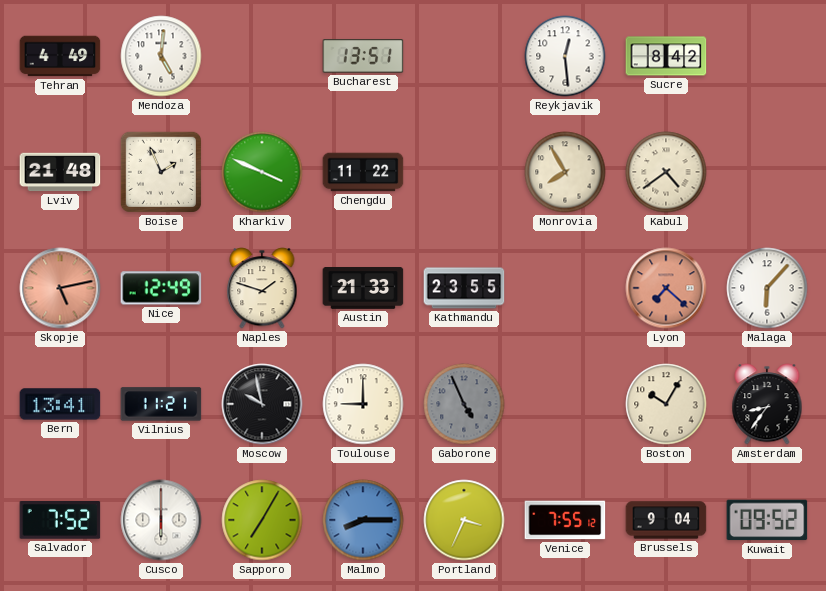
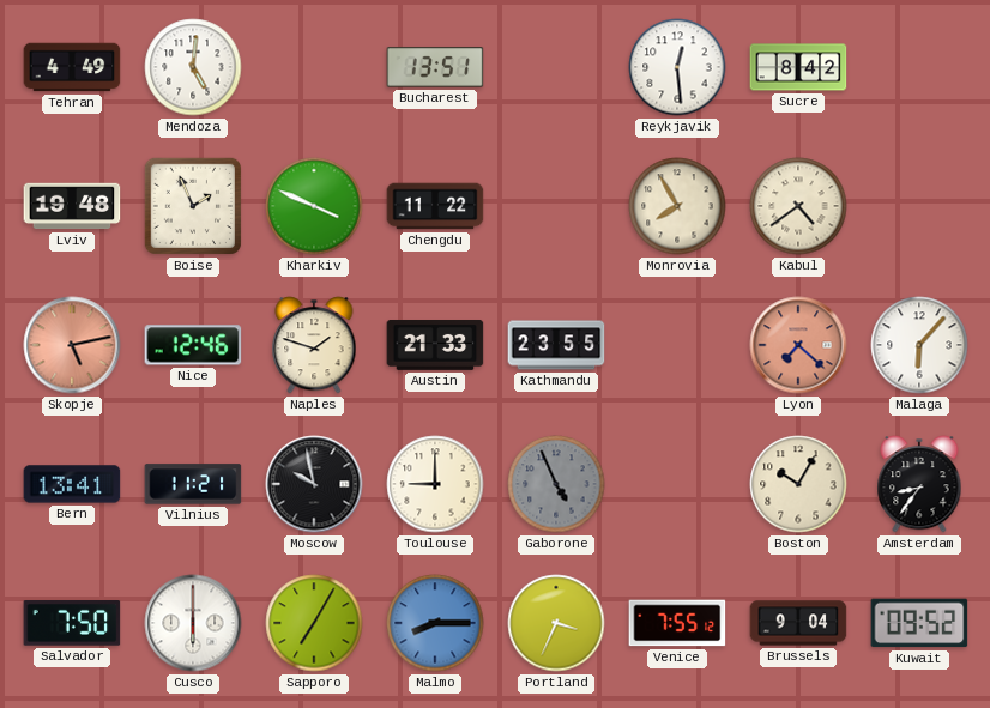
Lviv: 21:48 -> 19:48
Nice: 12:49 -> 12:46
Salvador: 7:52 -> 7:50
